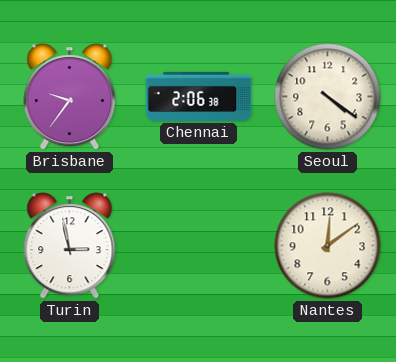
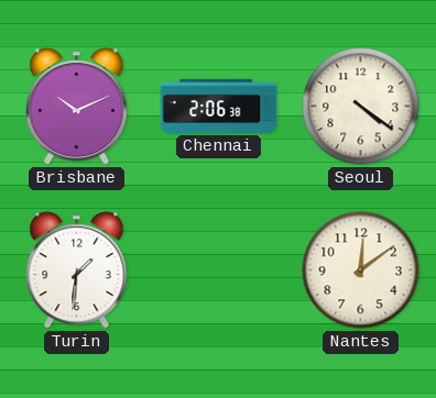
Brisbane: 9:36 -> 10:11
Turin: 2:58 -> 1:31
